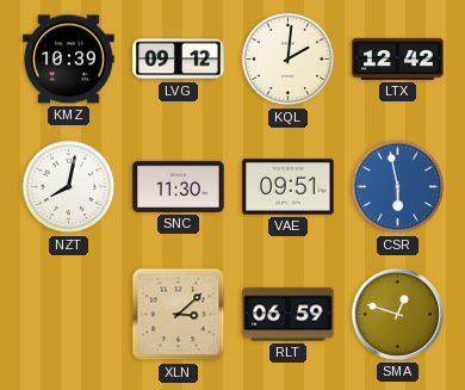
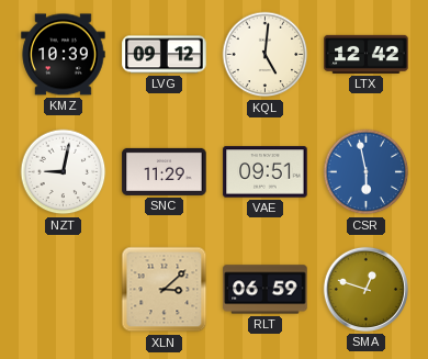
KQL: 2:01 -> 5:01
NZT: 8:02 -> 9:02
SNC: 11:30 -> 11:29
